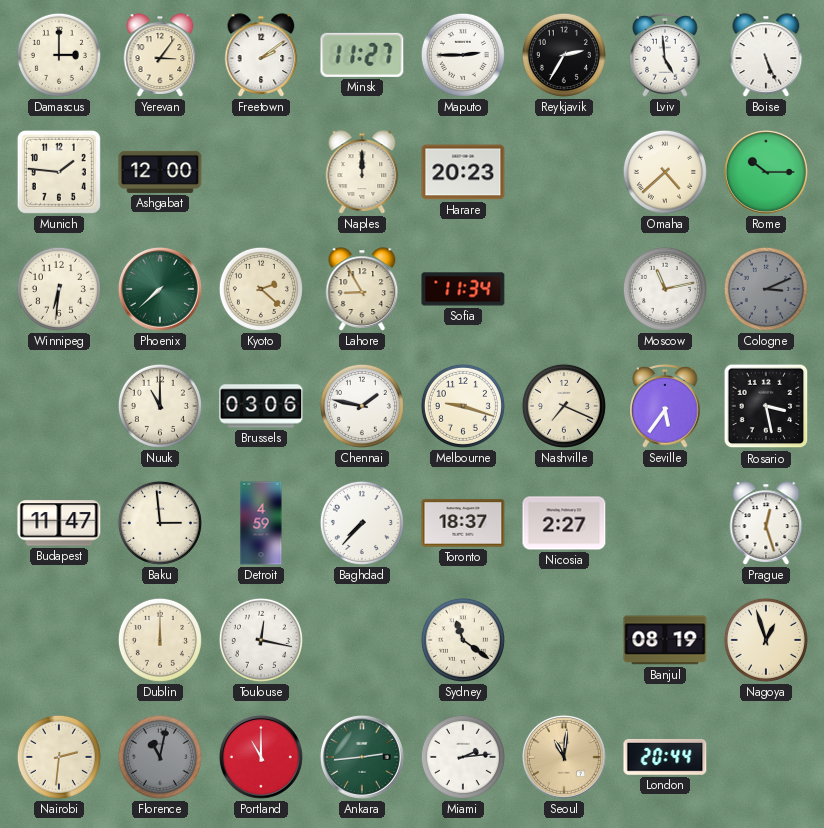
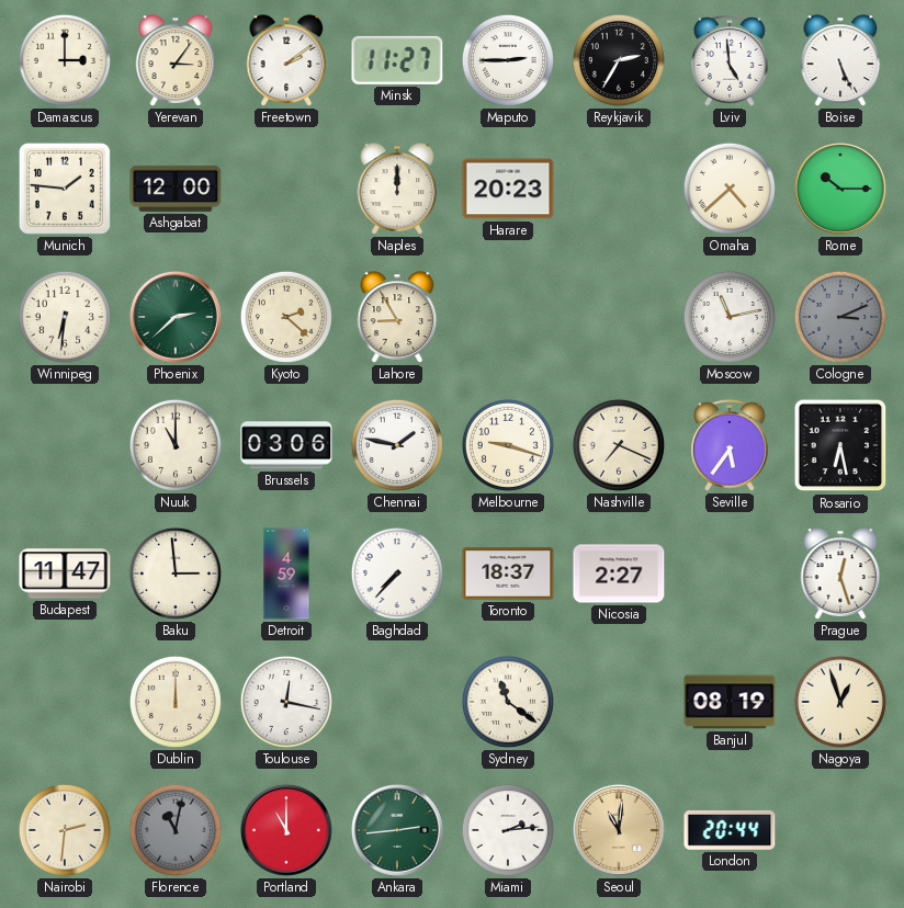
Phoenix: 7:38 -> 2:38
Sofia: 11:34 -> none
Rosario: 3:28 -> 6:28
